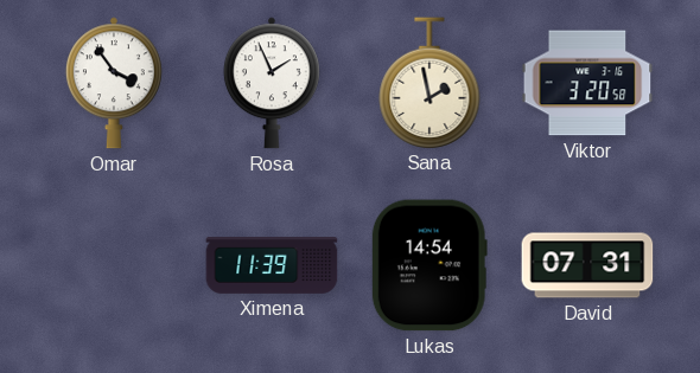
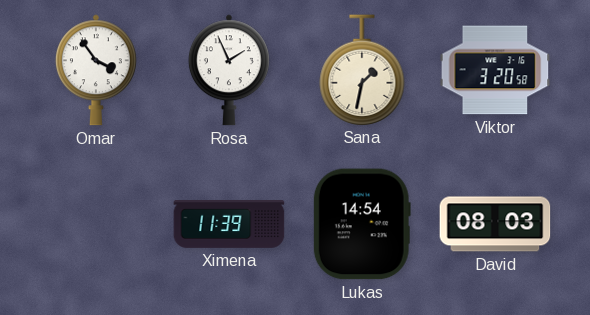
Sana: 1:58 -> 1:32
David: 07:31 -> 08:03
